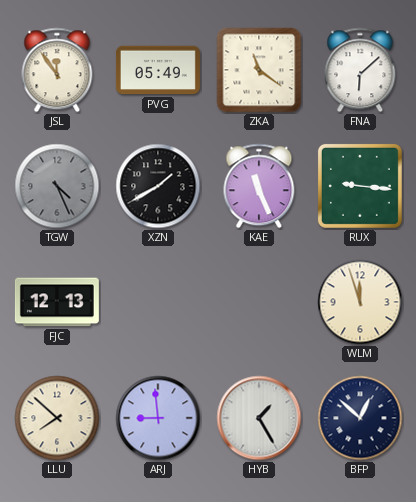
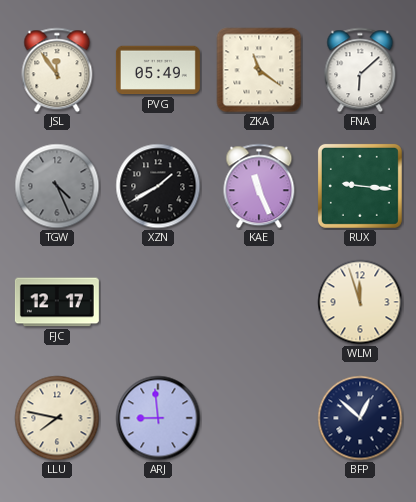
FJC: 12:13 -> 12:17
LLU: 7:52 -> 7:47
HYB: 1:25 -> none
